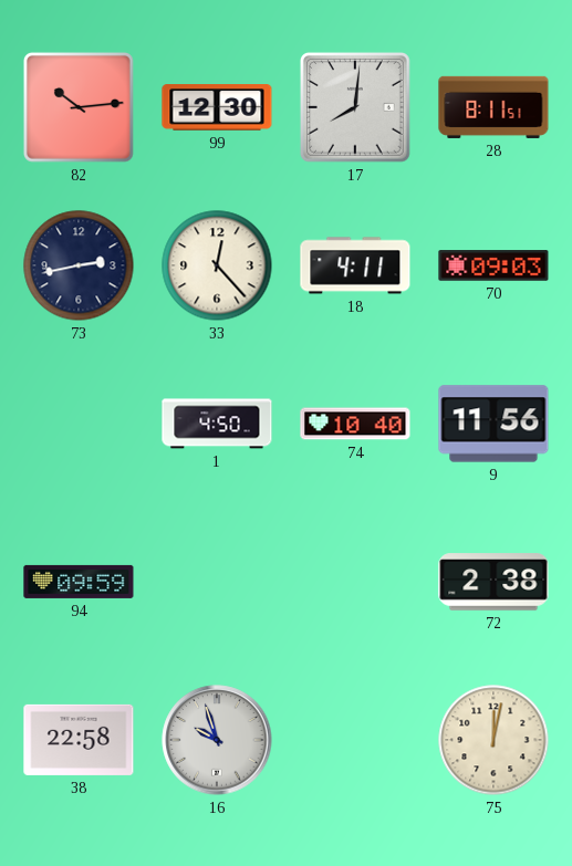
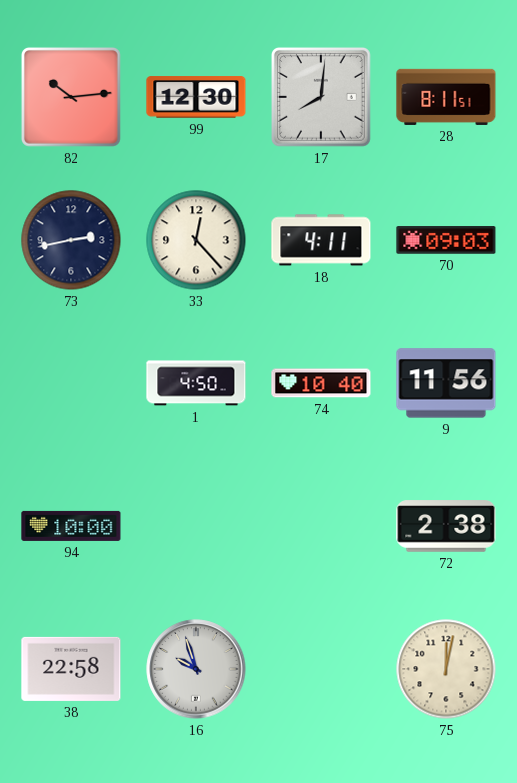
94: 09:59 -> 10:00
